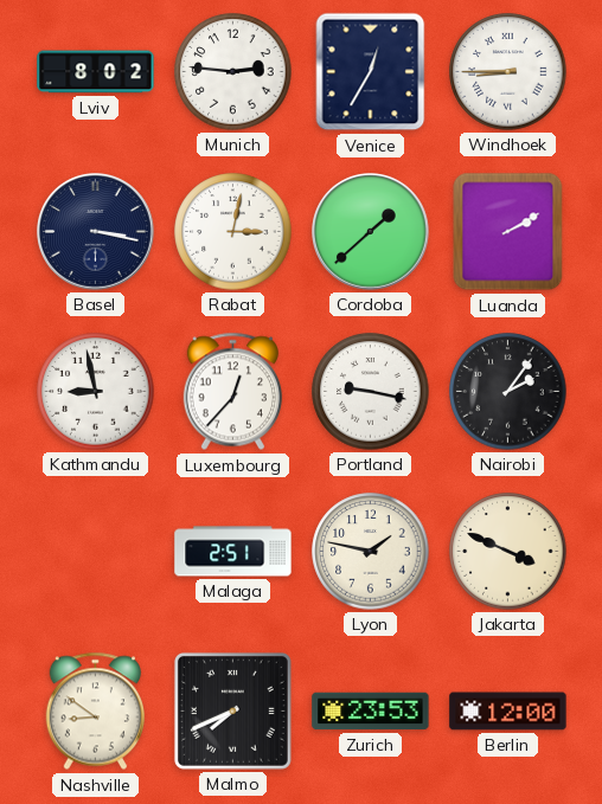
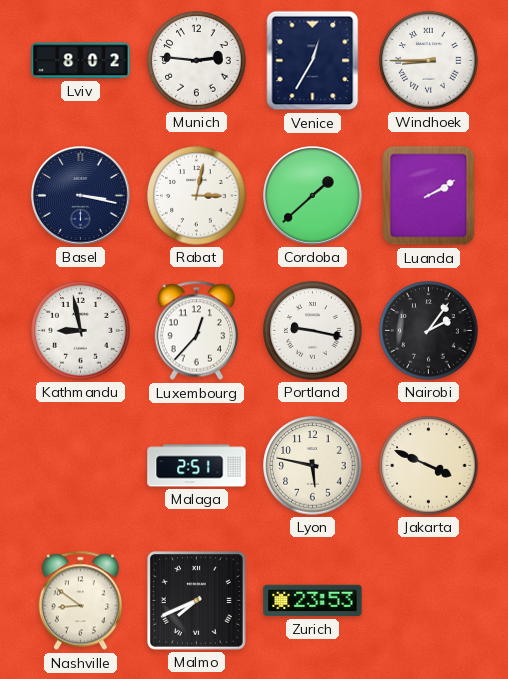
Lyon: 1:47 -> 5:47
Berlin: 12:00 -> none
